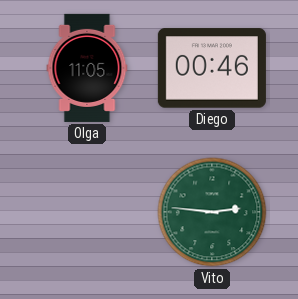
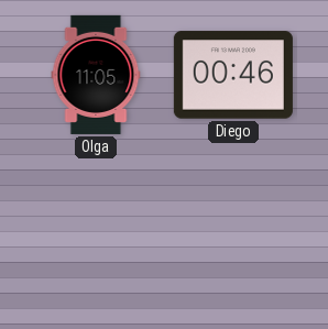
Vito: 2:46 -> none
